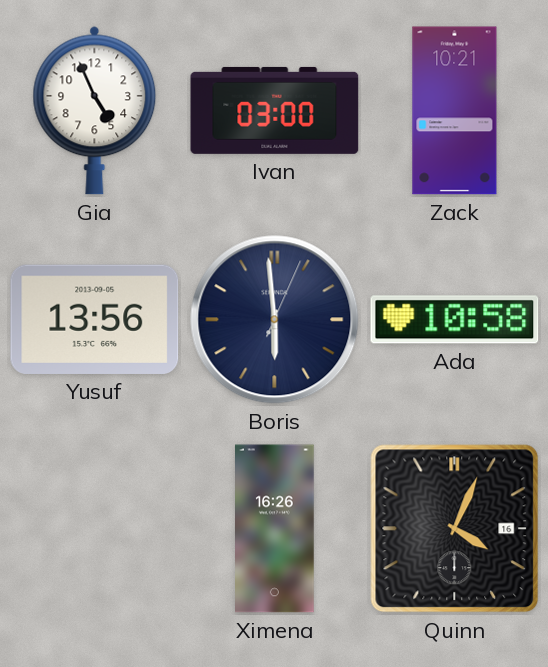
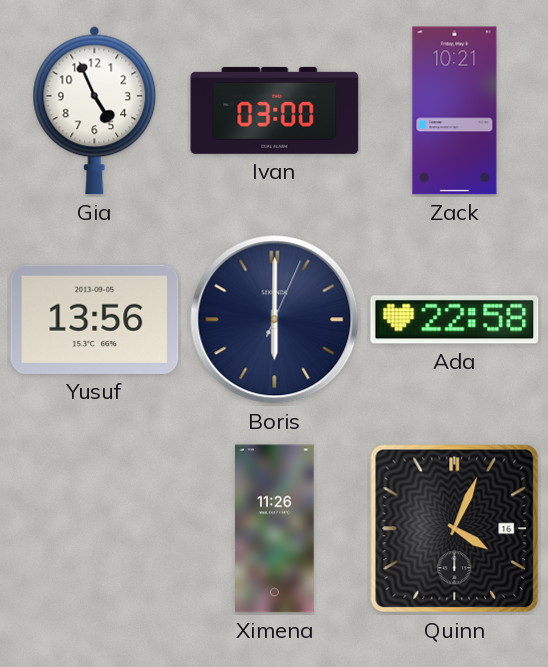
Boris: 5:59 -> 6:00
Ada: 10:58 -> 22:58
Ximena: 16:26 -> 11:26
